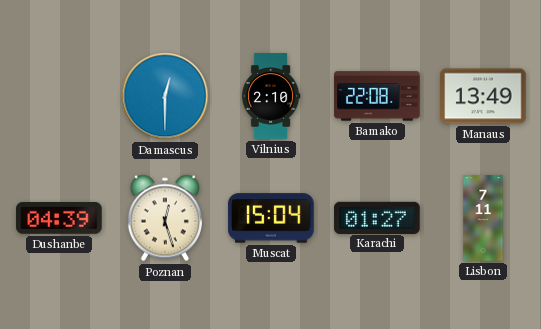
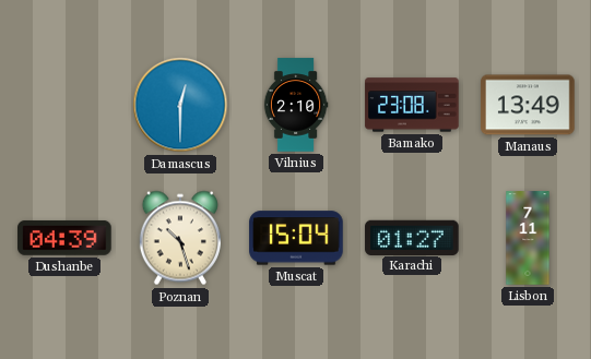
Bamako: 22:08 -> 23:08
Poznan: 12:27 -> 10:27
